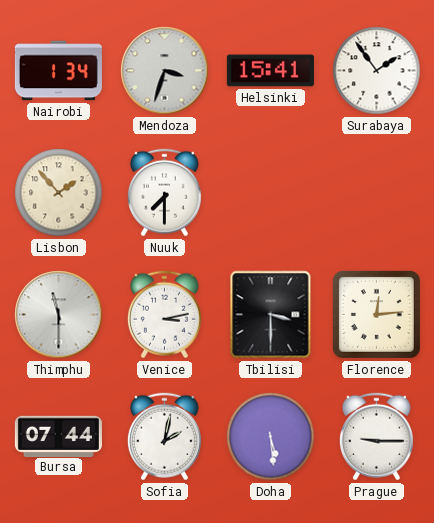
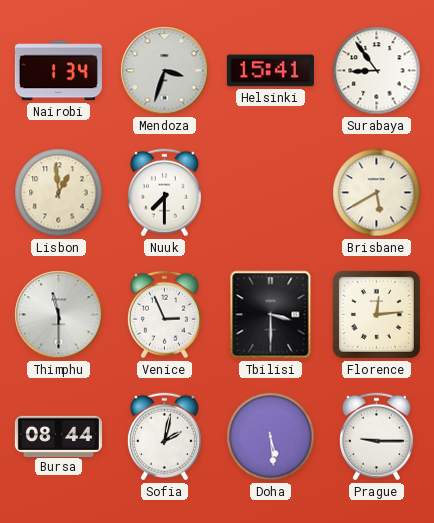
Surabaya: 1:54 -> 8:54
Lisbon: 1:53 -> 12:59
Brisbane: none -> 5:40
Venice: 3:13 -> 2:56
Bursa: 07:44 -> 08:44
